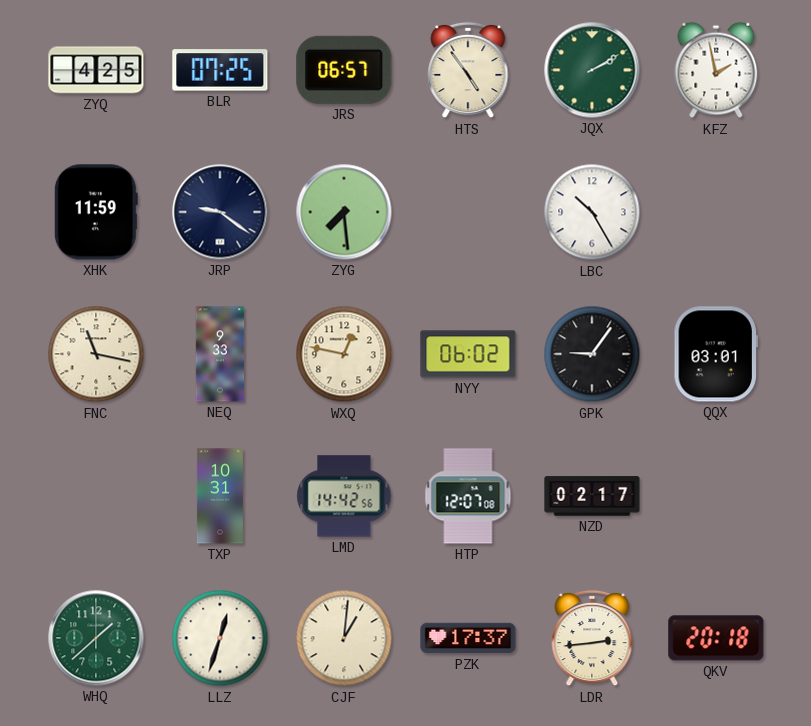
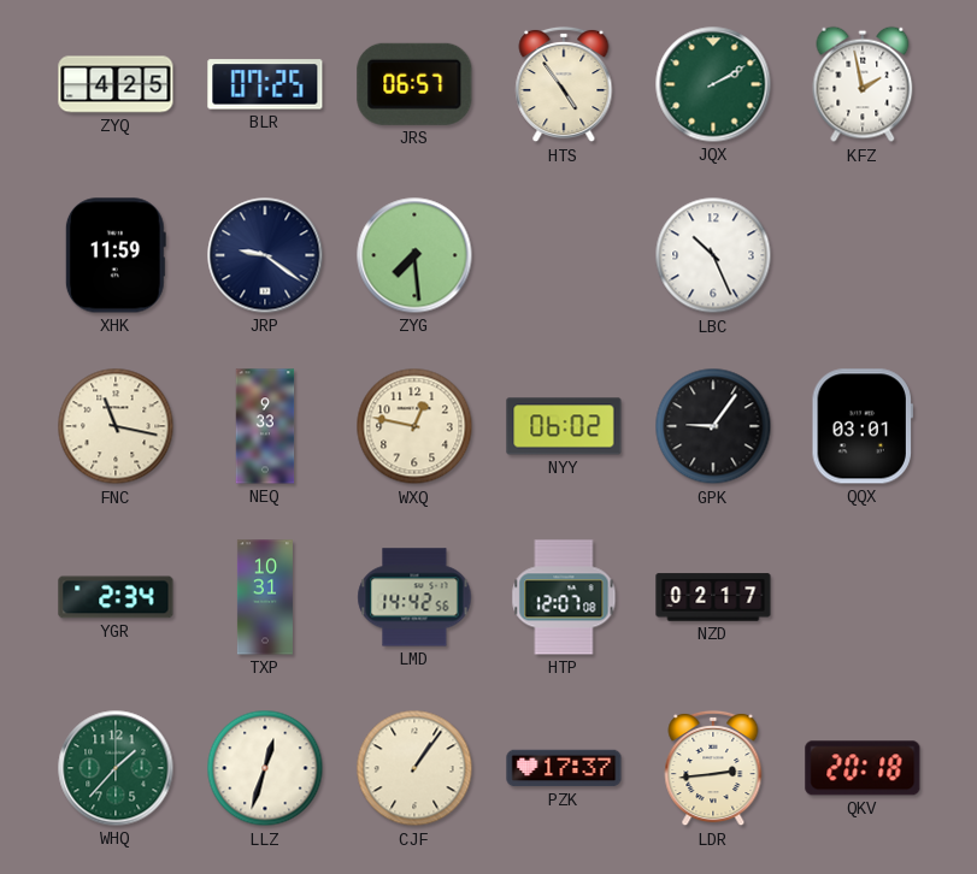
LBC: 10:25 -> 10:26
YGR: none -> 2:34
WHQ: 1:38 -> 1:37
CJF: 1:01 -> 1:06
